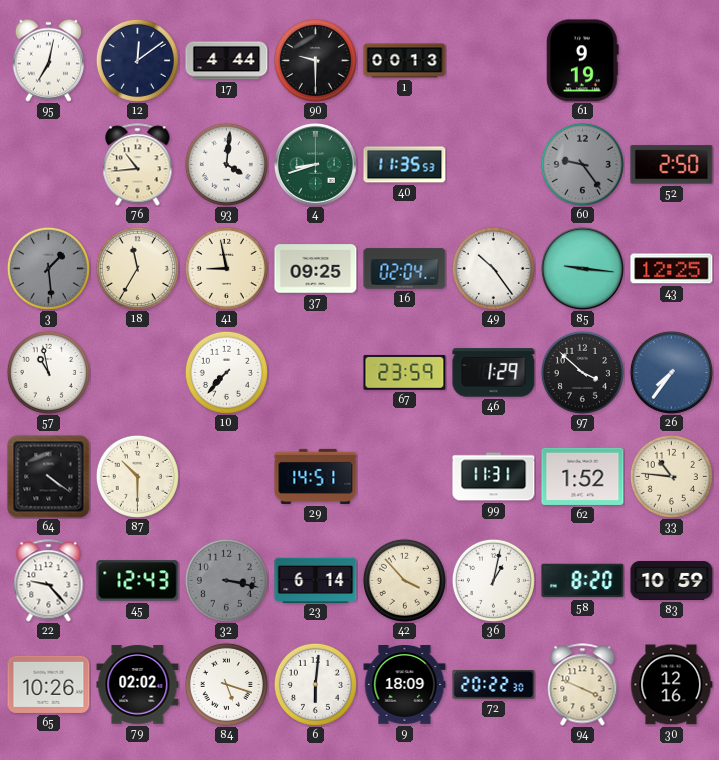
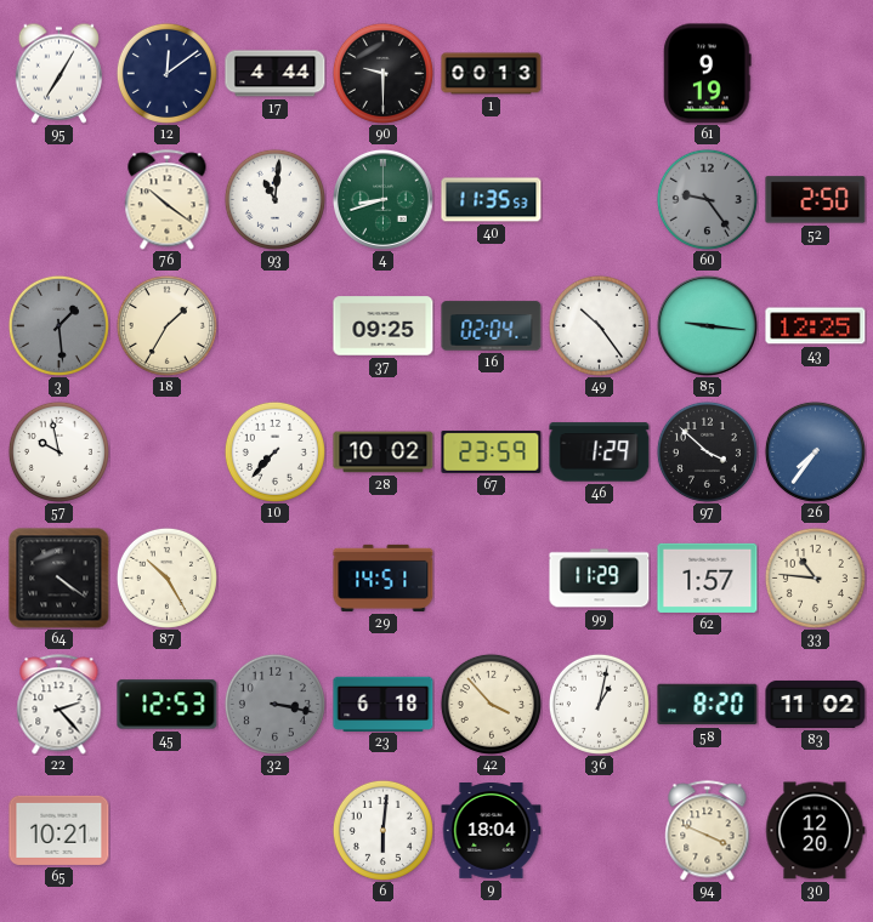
95: 7:02 -> 7:05
76: 10:44 -> 10:21
93: 4:01 -> 11:01
18: 11:35 -> 1:35
41: 8:58 -> none
57: 10:58 -> 9:58
28: none -> 10:02
87: 10:30 -> 10:25
99: 11:31 -> 11:29
62: 1:52 -> 1:57
22: 9:23 -> 2:23
45: 12:43 -> 12:53
23: 6:14 -> 6:18
83: 10:59 -> 11:02
65: 10:26 -> 10:21
79: 02:02 -> none
84: 5:18 -> none
9: 18:09 -> 18:04
72: 20:22 -> none
30: 12:16 -> 12:20
